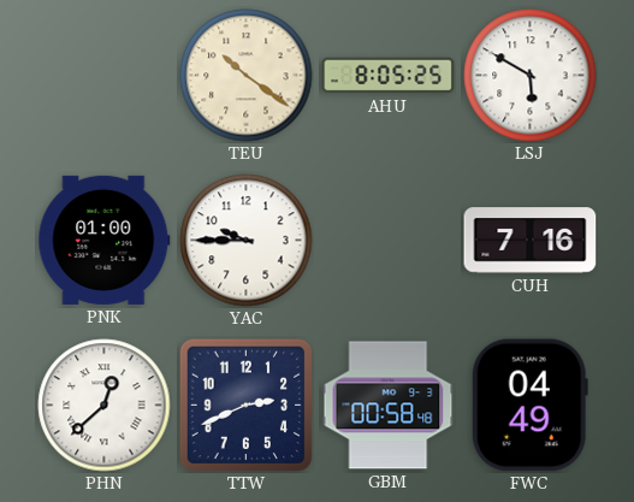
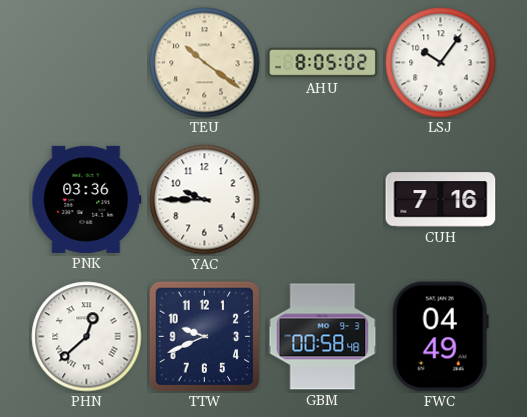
AHU: 8:05:25 -> 8:05:02
LSJ: 5:50 -> 10:06
PNK: 01:00 -> 03:36
TTW: 2:41 -> 9:41
